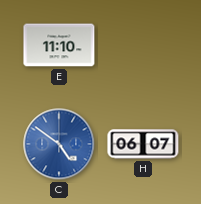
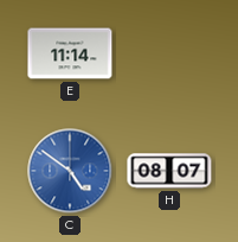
E: 11:10 -> 11:14
H: 06:07 -> 08:07
